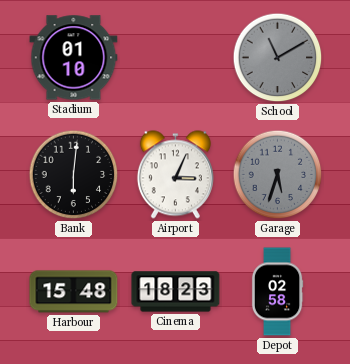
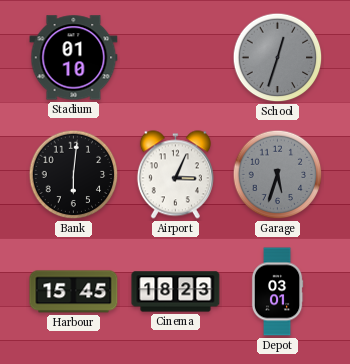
School: 11:10 -> 12:33
Harbour: 15:48 -> 15:45
Depot: 02:58 -> 03:01
